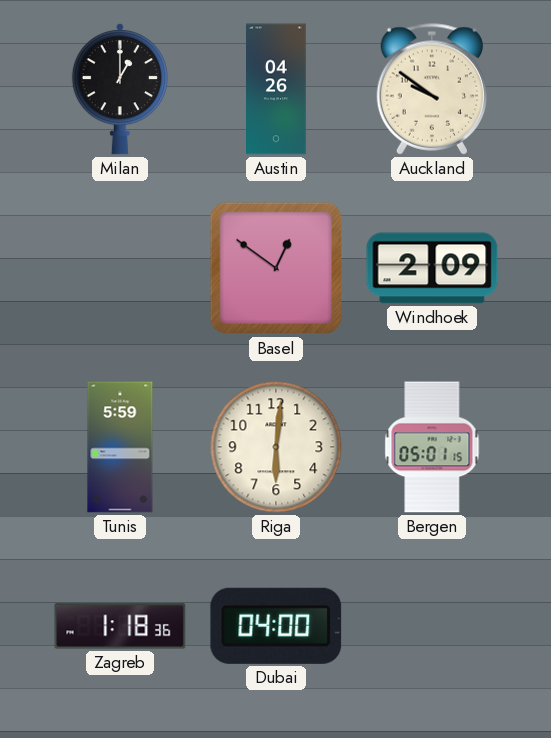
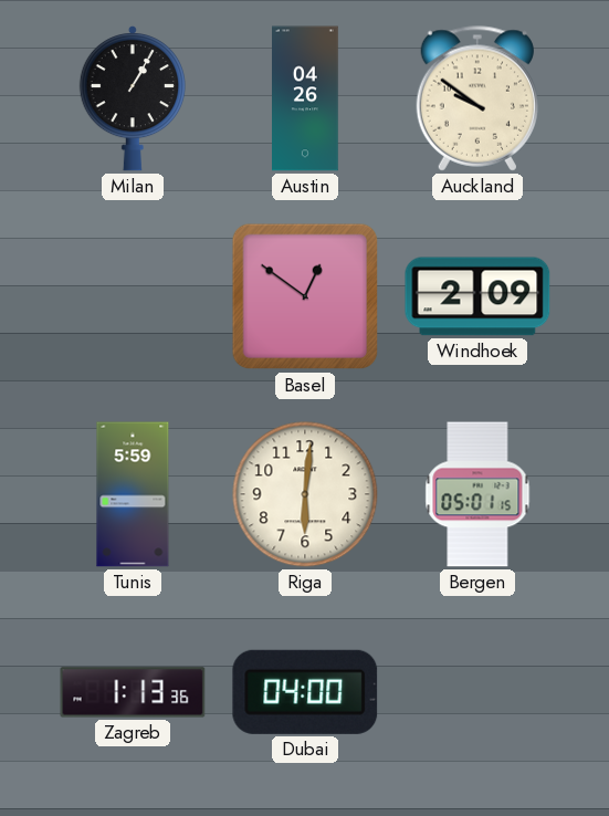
Milan: 1:00 -> 1:05
Zagreb: 1:18 -> 1:13
